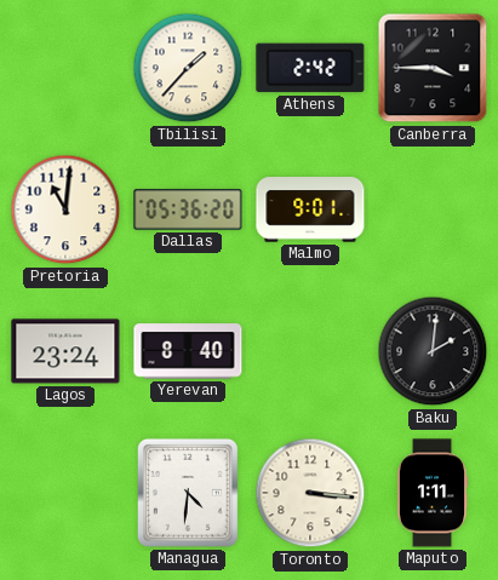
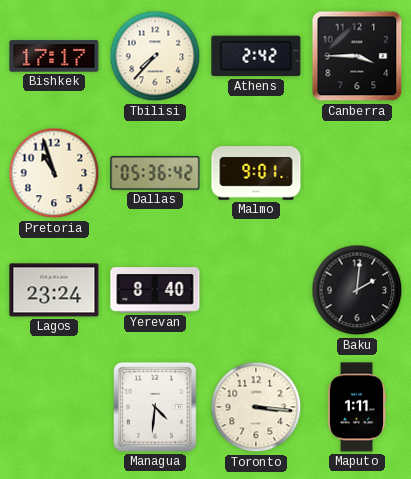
Bishkek: none -> 17:17
Tbilisi: 1:37 -> 7:37
Pretoria: 11:01 -> 10:57
Dallas: 05:36:20 -> 05:36:42
